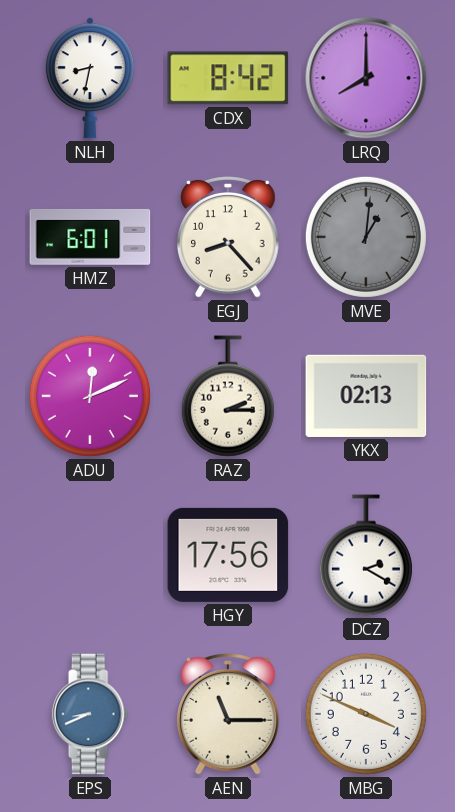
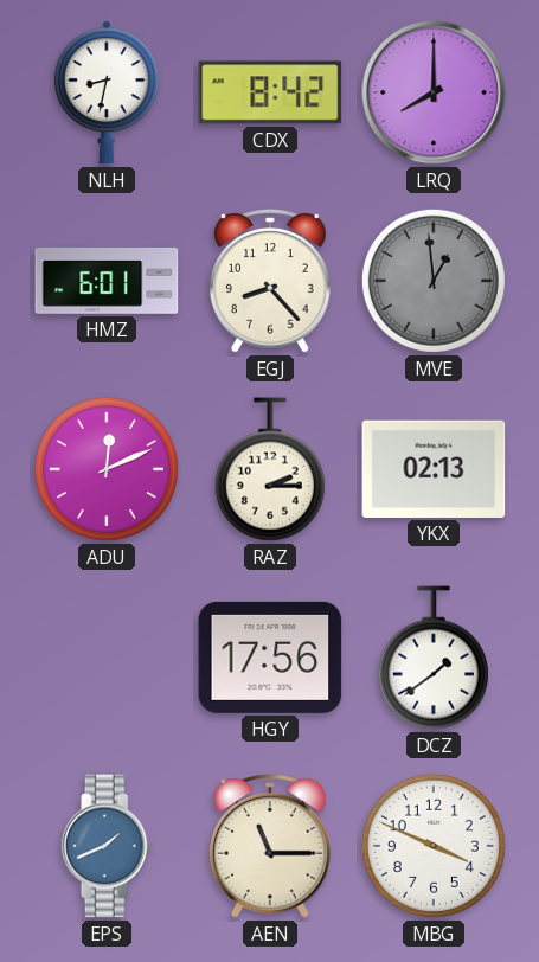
MVE: 1:01 -> 12:59
DCZ: 2:20 -> 1:39
EPS: 8:41 -> 1:41
